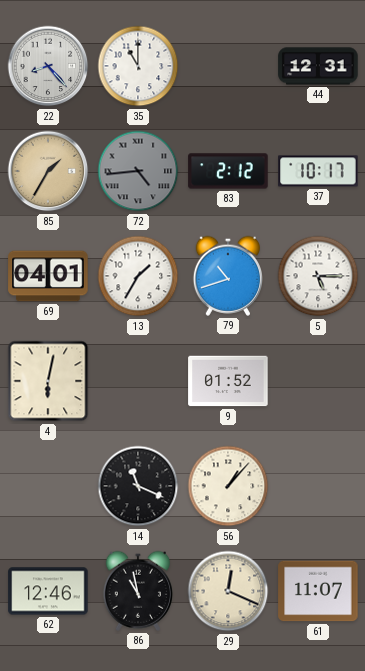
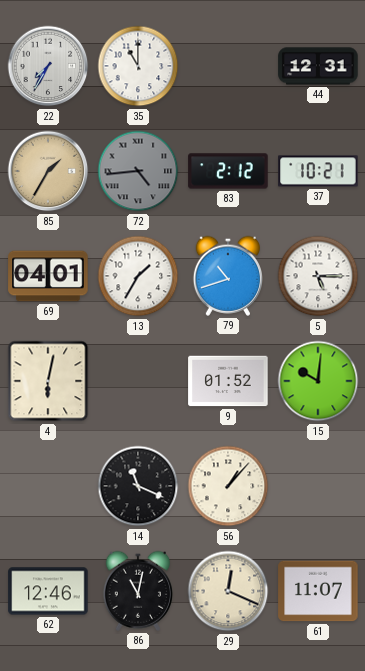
22: 8:23 -> 7:35
37: 10:17 -> 10:21
15: none -> 10:01
86: 10:58 -> 11:02
